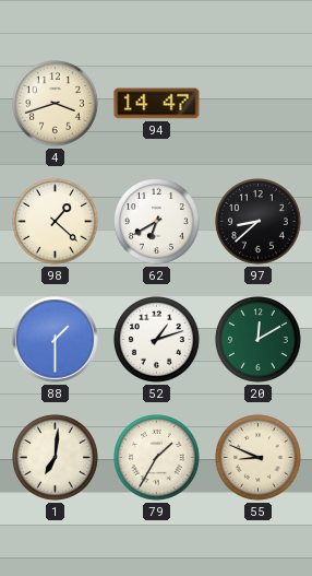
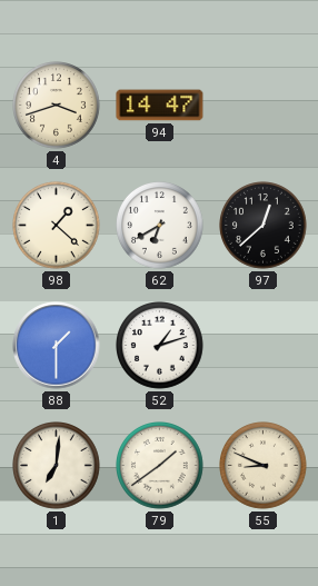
97: 8:38 -> 12:38
20: 12:10 -> none
79: 1:35 -> 1:39
